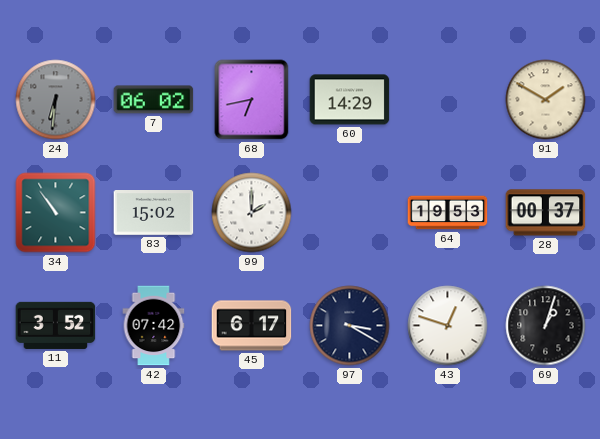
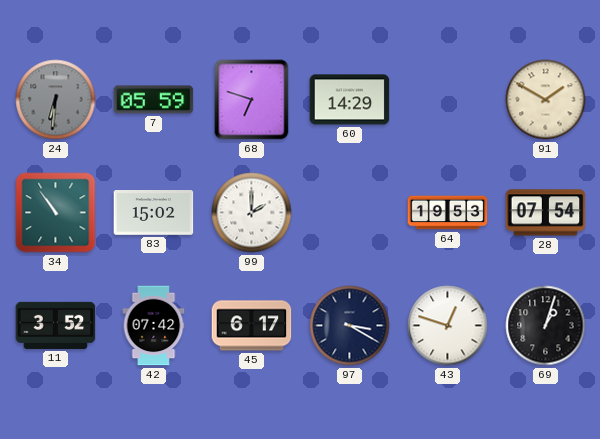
7: 06:02 -> 05:59
68: 6:43 -> 6:48
28: 00:37 -> 07:54
